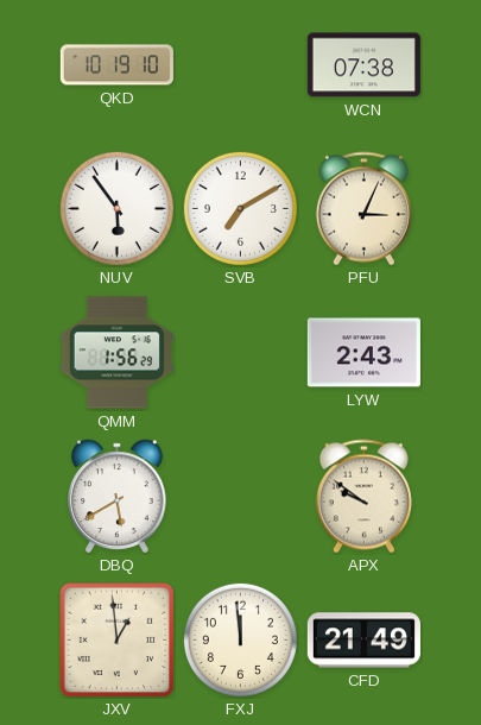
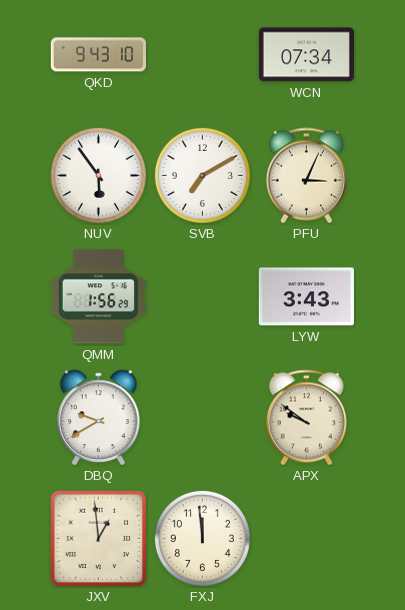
QKD: 10:19 -> 9:43
WCN: 07:38 -> 07:34
LYW: 2:43 -> 3:43
DBQ: 5:40 -> 9:40
CFD: 21:49 -> none
